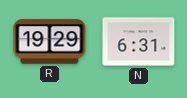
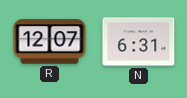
R: 19:29 -> 12:07
